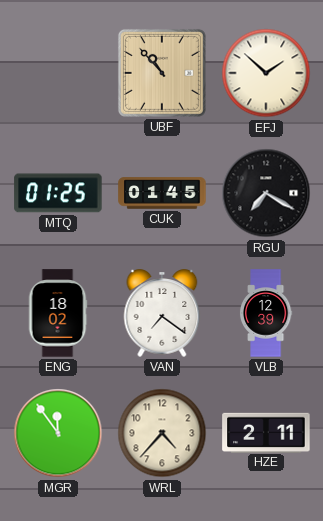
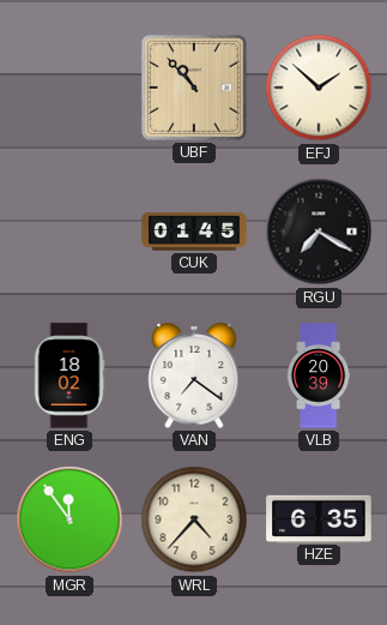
MTQ: 01:25 -> none
VLB: 12:39 -> 20:39
HZE: 2:11 -> 6:35
